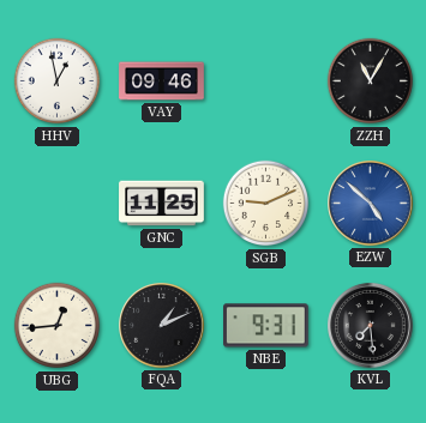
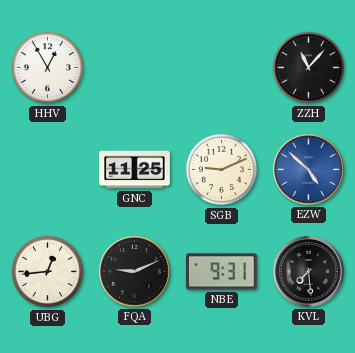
HHV: 12:58 -> 12:55
VAY: 09:46 -> none
ZZH: 11:05 -> 11:07
FQA: 1:11 -> 9:11
